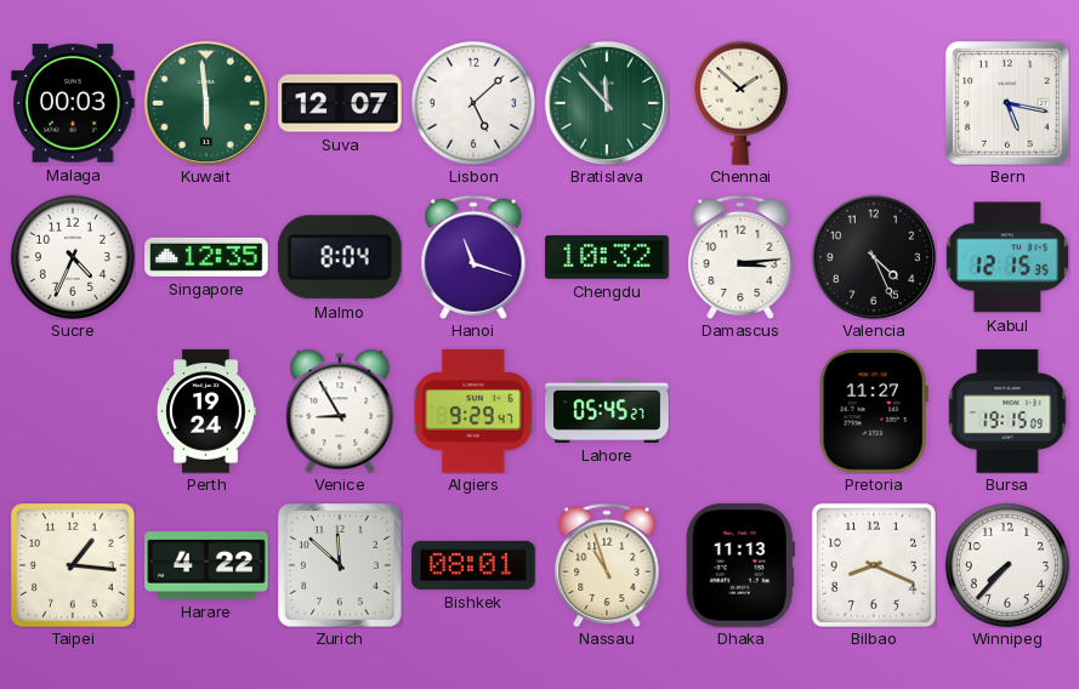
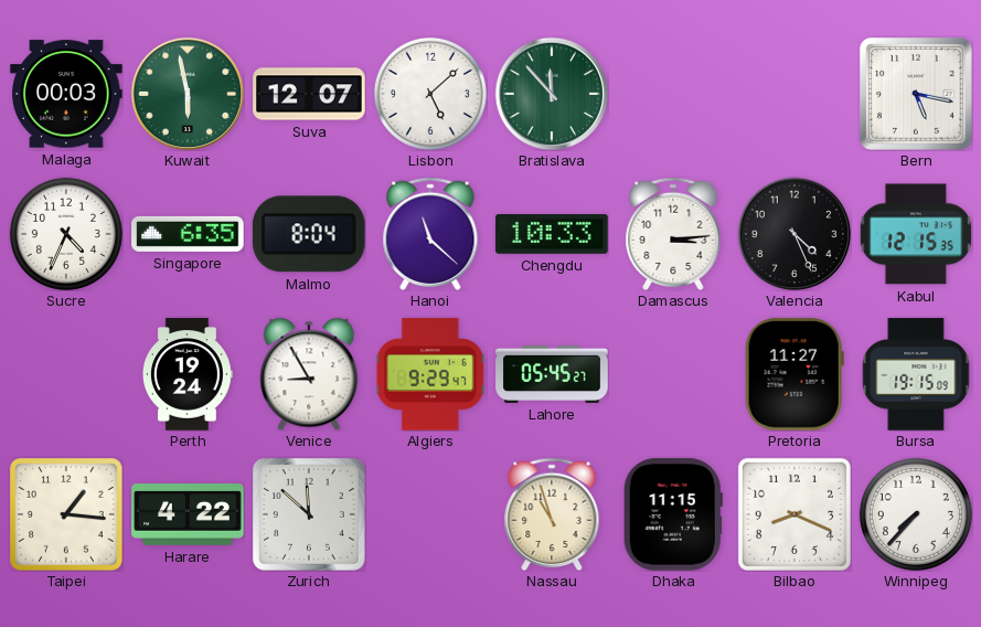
Kuwait: 5:59 -> 5:58
Chennai: 1:52 -> none
Singapore: 12:35 -> 6:35
Hanoi: 11:18 -> 11:22
Chengdu: 10:32 -> 10:33
Bishkek: 08:01 -> none
Dhaka: 11:13 -> 11:15
